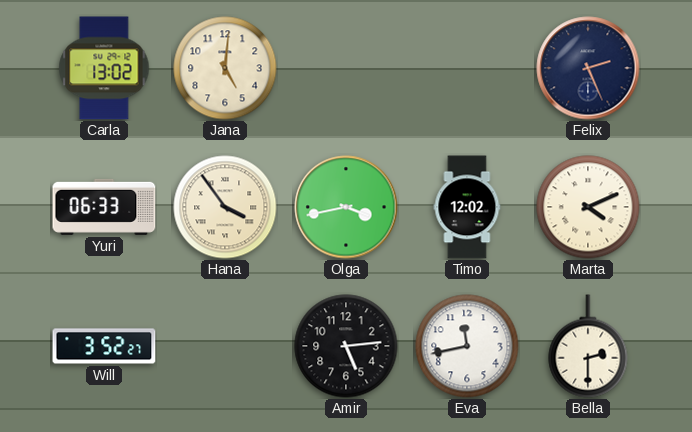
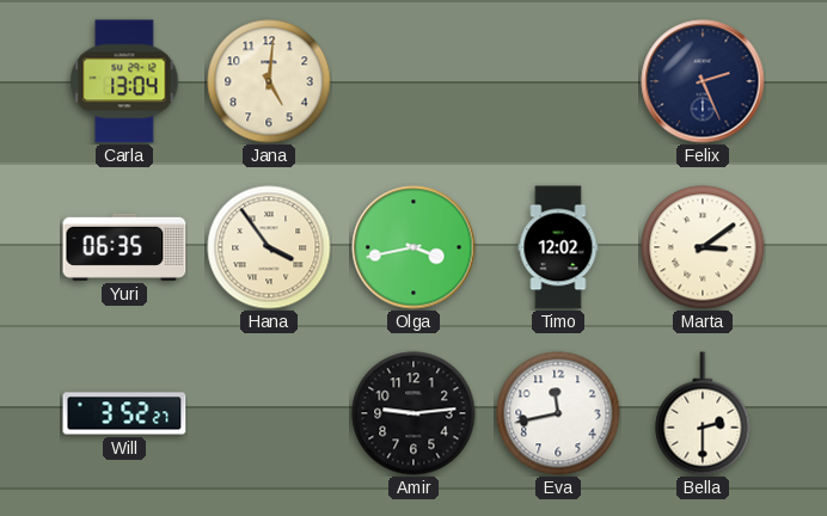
Carla: 13:02 -> 13:04
Yuri: 06:33 -> 06:35
Marta: 4:11 -> 3:09
Amir: 5:14 -> 9:14
